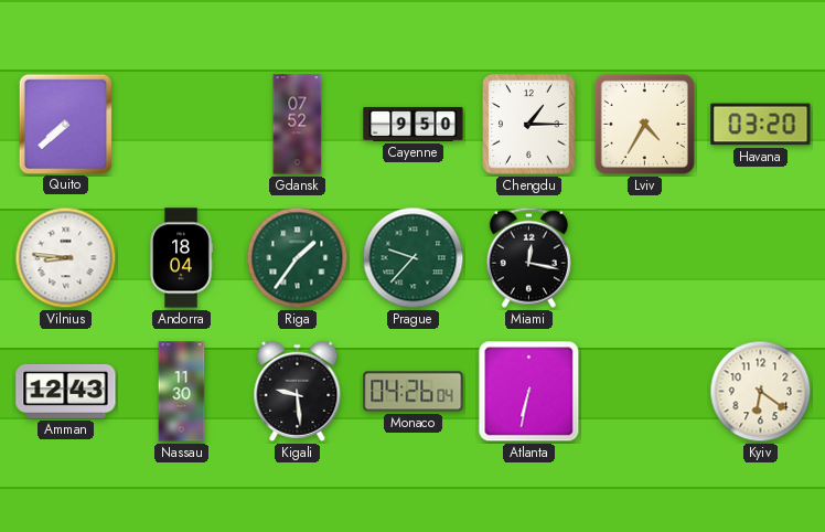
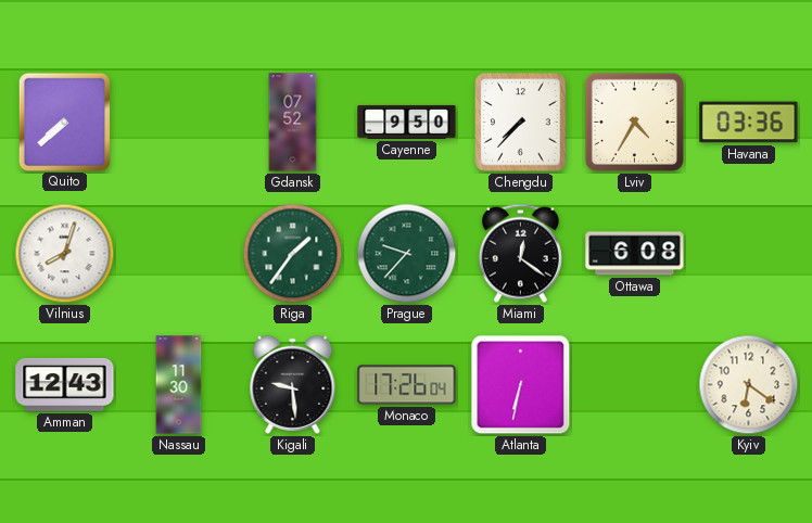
Chengdu: 1:15 -> 7:37
Havana: 03:20 -> 03:36
Vilnius: 8:46 -> 8:03
Andorra: 18:04 -> none
Miami: 12:17 -> 12:21
Ottawa: none -> 6:08
Monaco: 04:26 -> 17:26
